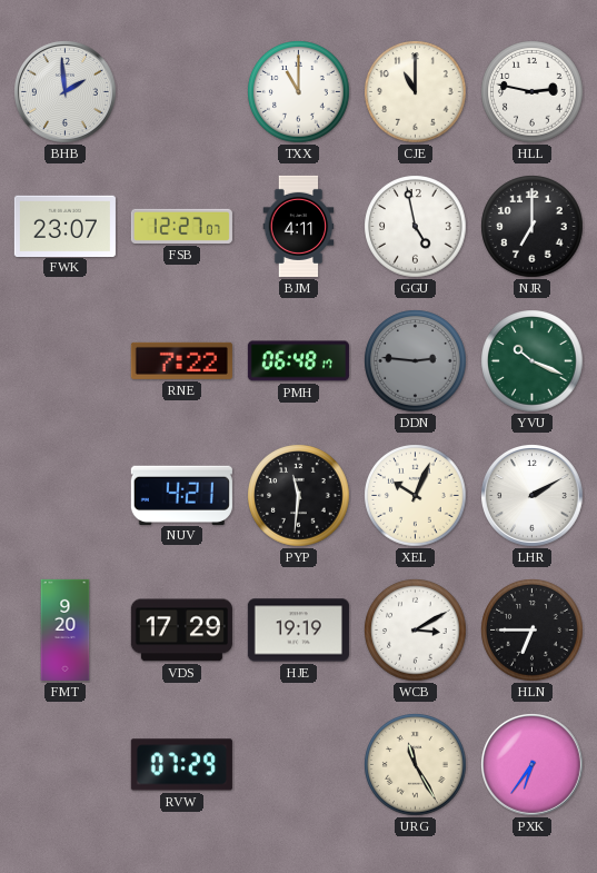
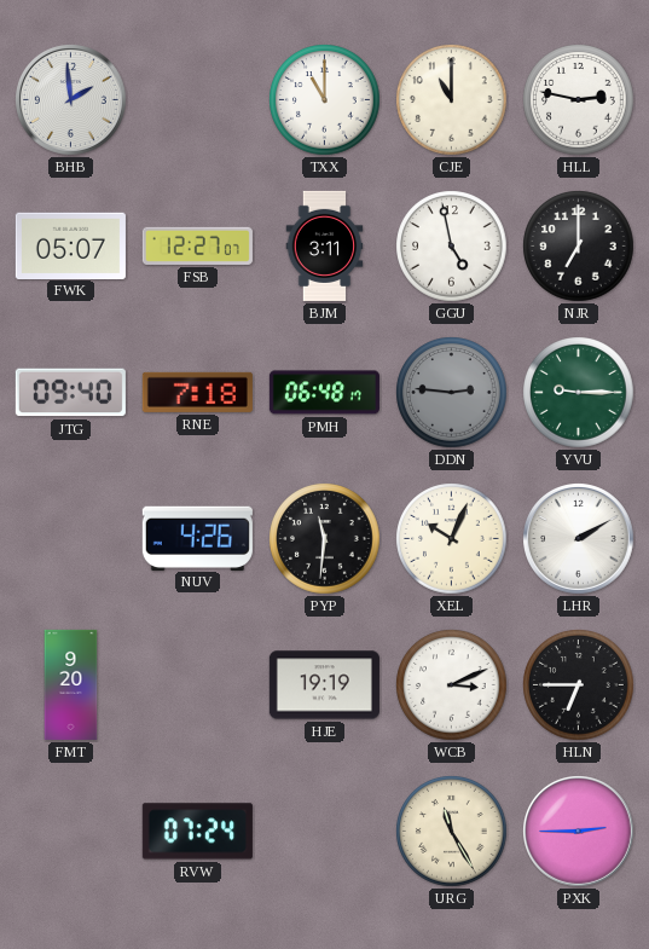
FWK: 23:07 -> 05:07
BJM: 4:11 -> 3:11
JTG: none -> 09:40
RNE: 7:22 -> 7:18
YVU: 10:19 -> 9:15
NUV: 4:21 -> 4:26
VDS: 17:29 -> none
WCB: 3:10 -> 3:11
RVW: 07:29 -> 07:24
PXK: 6:36 -> 2:45
